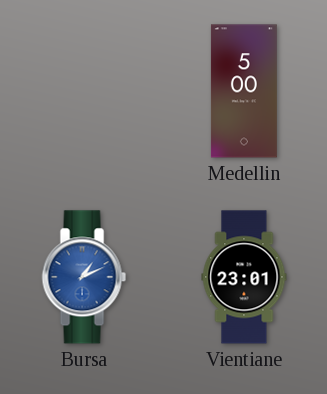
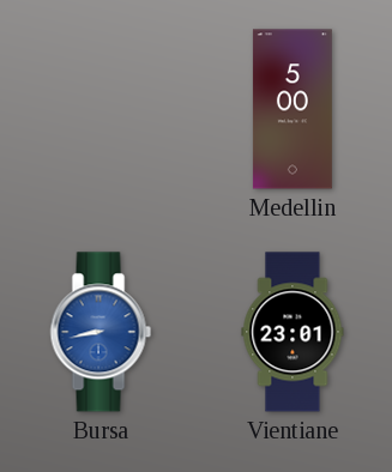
Bursa: 1:11 -> 8:43
